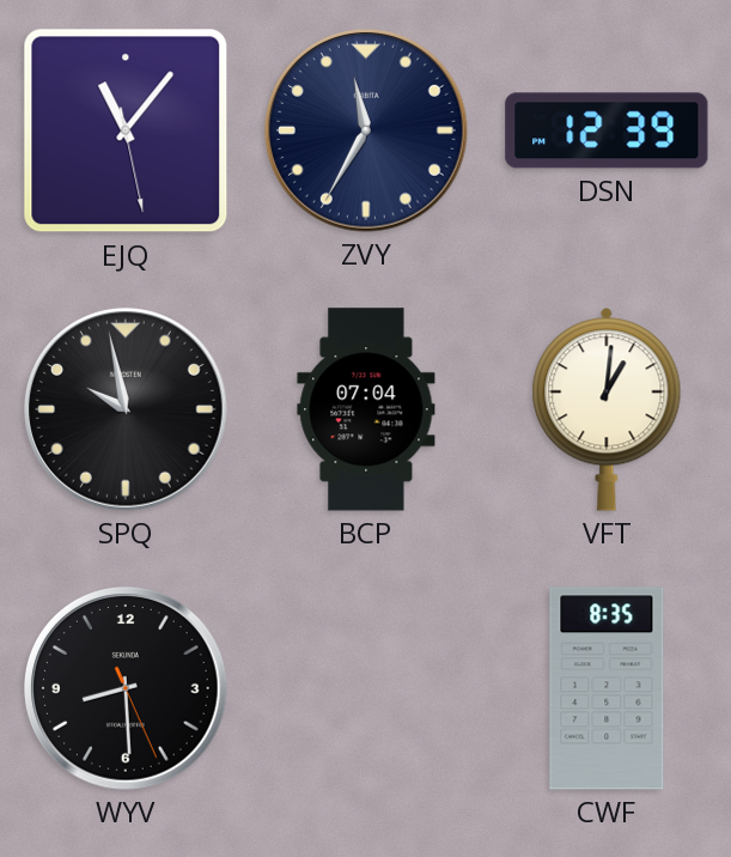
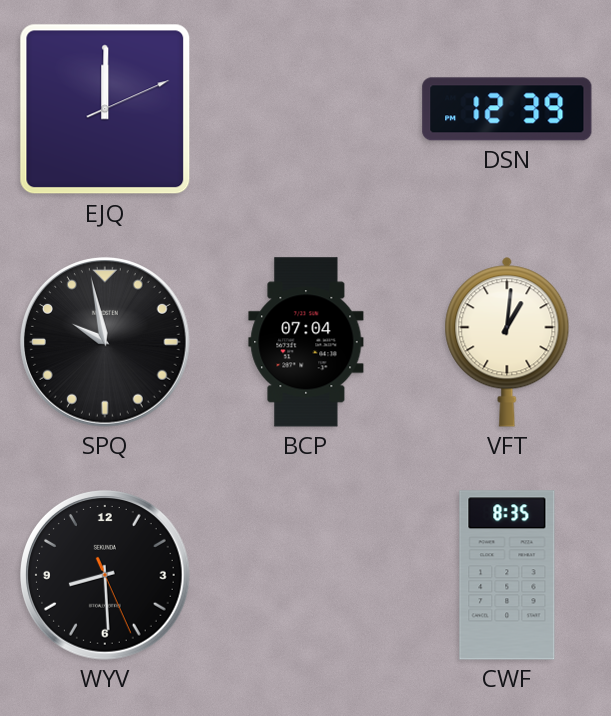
EJQ: 11:06 -> 12:00
ZVY: 11:35 -> none
